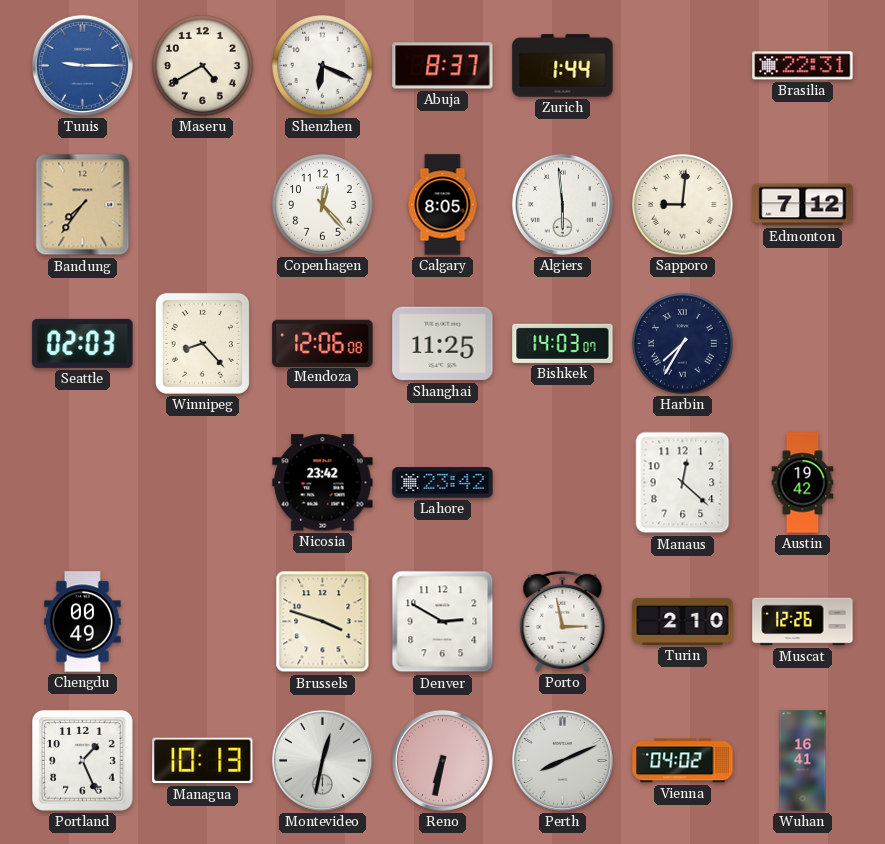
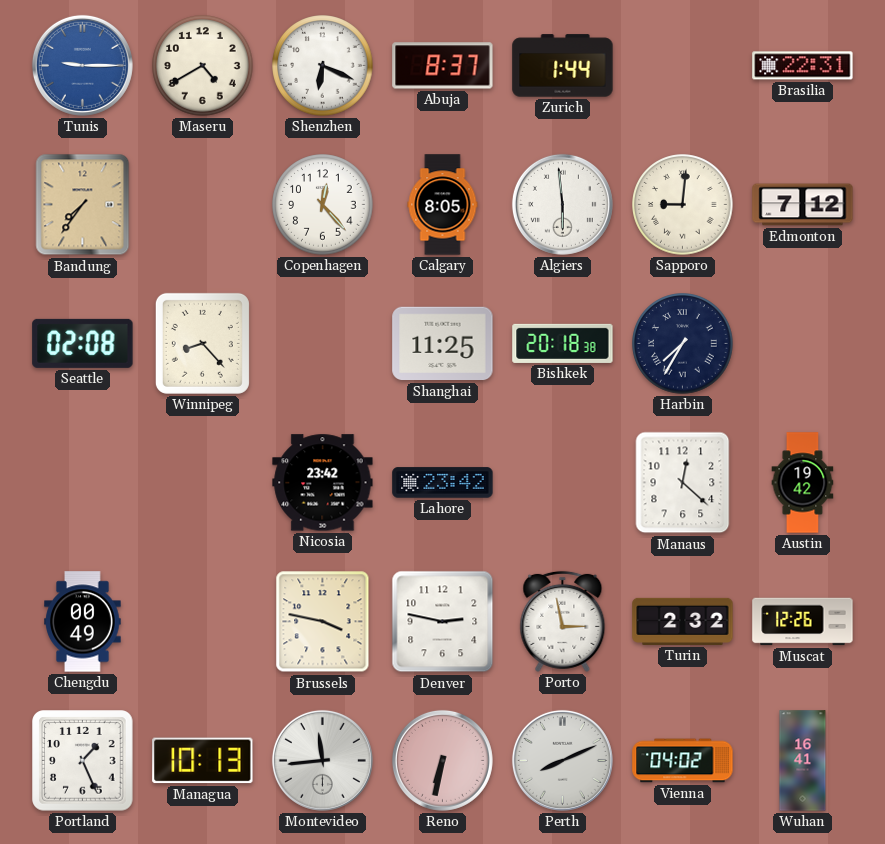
Seattle: 02:03 -> 02:08
Mendoza: 12:06 -> none
Bishkek: 14:03 -> 20:18
Brussels: 3:48 -> 3:47
Denver: 2:50 -> 2:47
Turin: 2:10 -> 2:32
Montevideo: 12:32 -> 11:44
